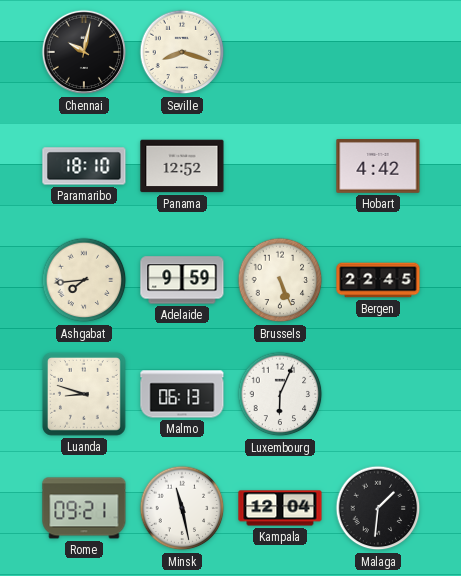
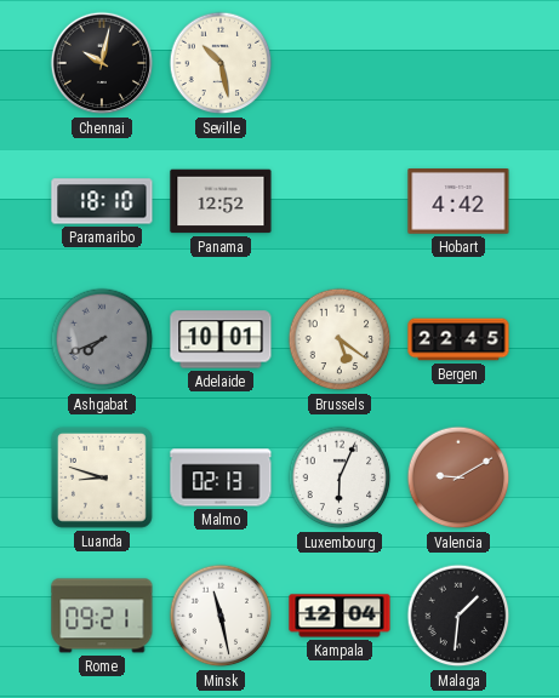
Seville: 8:18 -> 10:28
Ashgabat: 7:44 -> 7:41
Ashgabat dial: cream -> grey
Adelaide: 9:59 -> 10:01
Brussels: 5:26 -> 5:21
Malmo: 06:13 -> 02:13
Valencia: none -> 9:10
